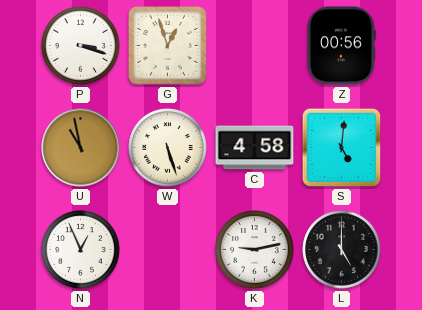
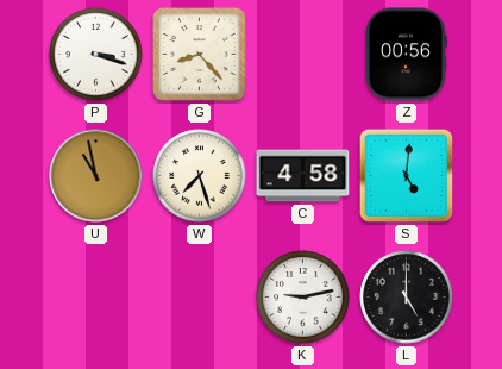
G: 12:57 -> 8:23
W: 5:27 -> 7:27
N: 12:56 -> none
